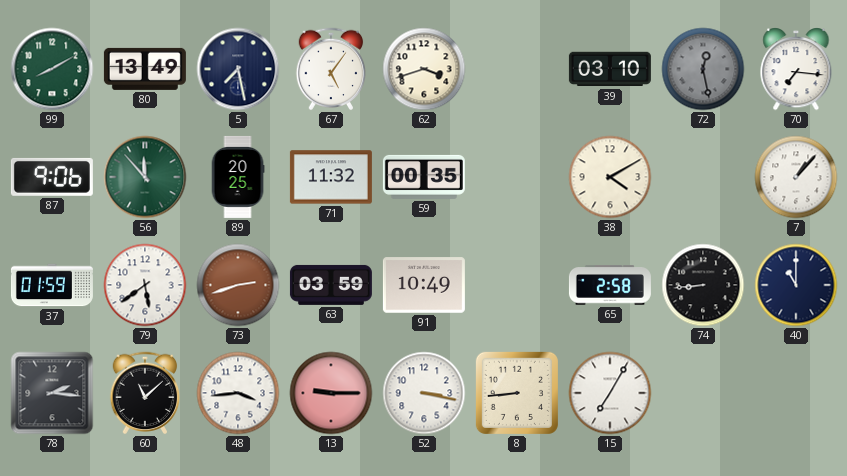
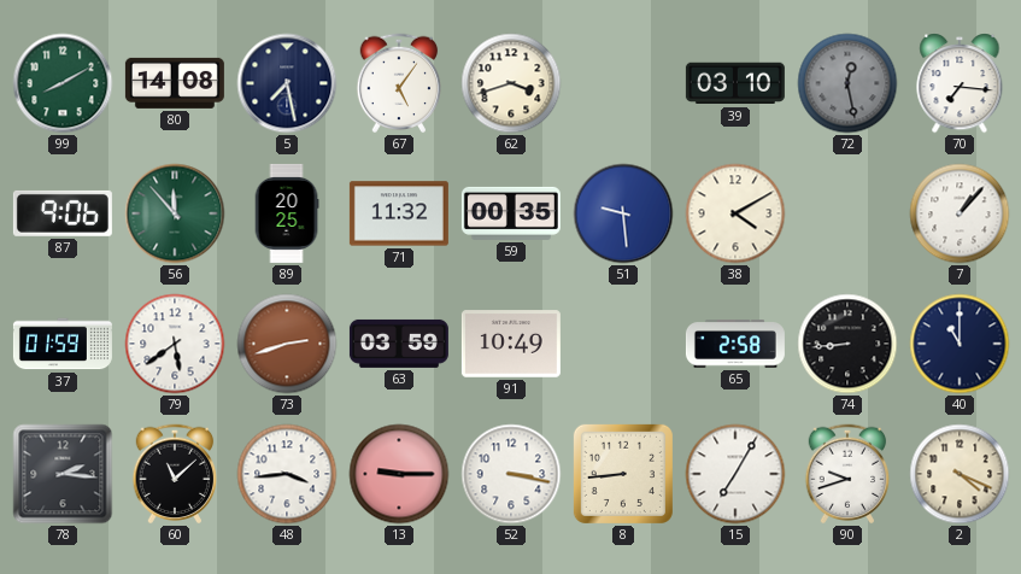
80: 13:49 -> 14:08
51: none -> 9:29
90: none -> 9:42
2: none -> 4:19
